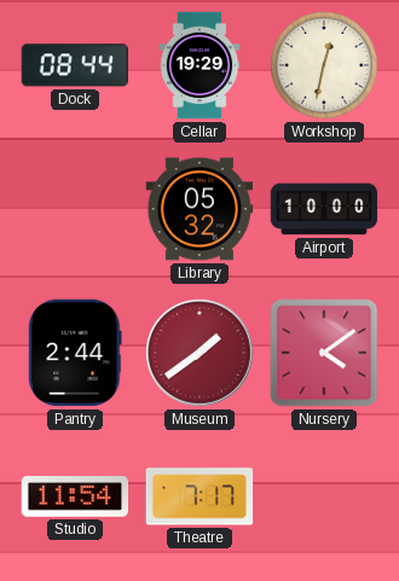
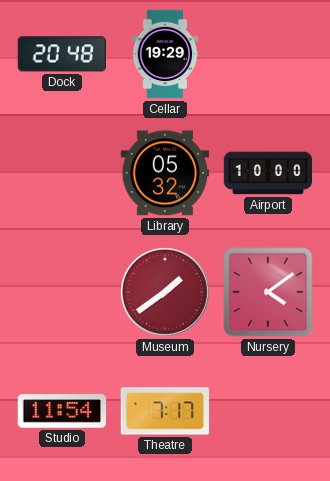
Dock: 08:44 -> 20:48
Workshop: 12:32 -> none
Pantry: 2:44 -> none
